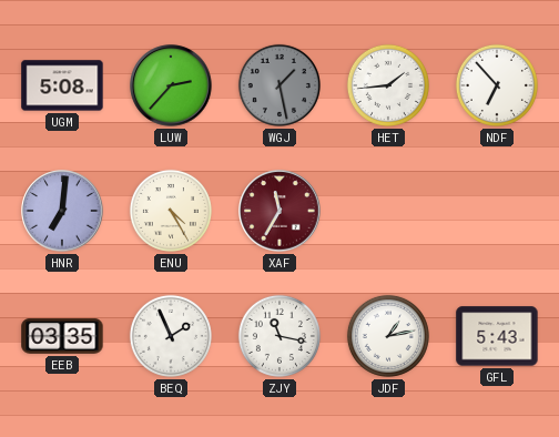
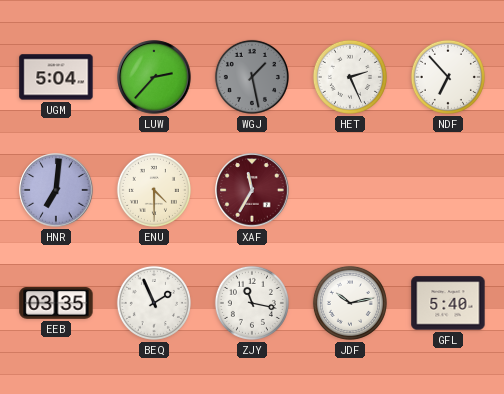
UGM: 5:08 -> 5:04
HET: 1:44 -> 2:26
ENU: 4:25 -> 4:30
JDF: 1:13 -> 10:13
GFL: 5:43 -> 5:40
